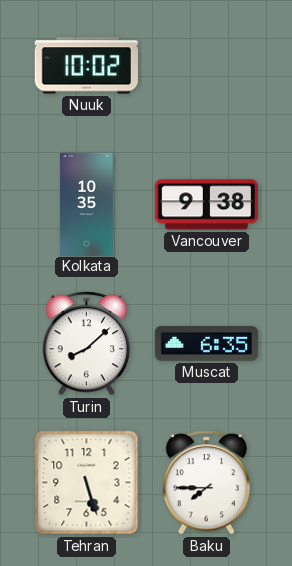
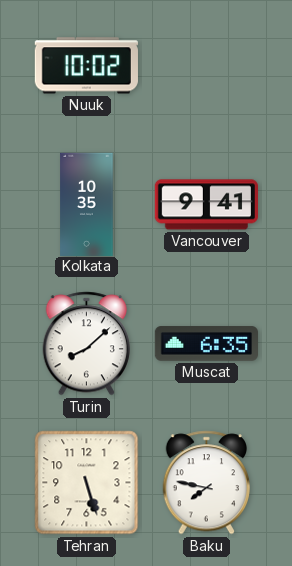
Vancouver: 9:38 -> 9:41
Baku: 7:45 -> 7:47
